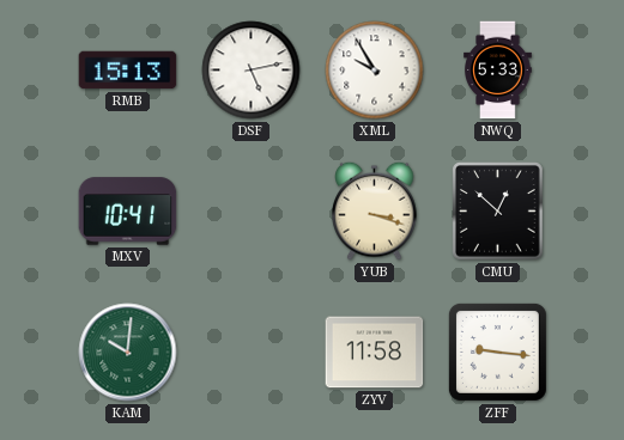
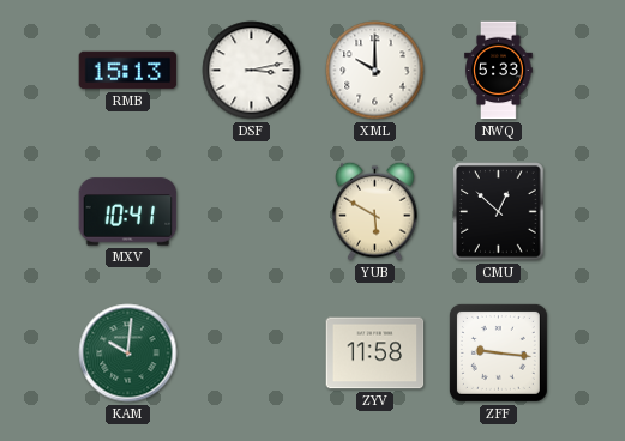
DSF: 5:13 -> 3:13
XML: 9:55 -> 10:00
YUB: 3:18 -> 5:50
